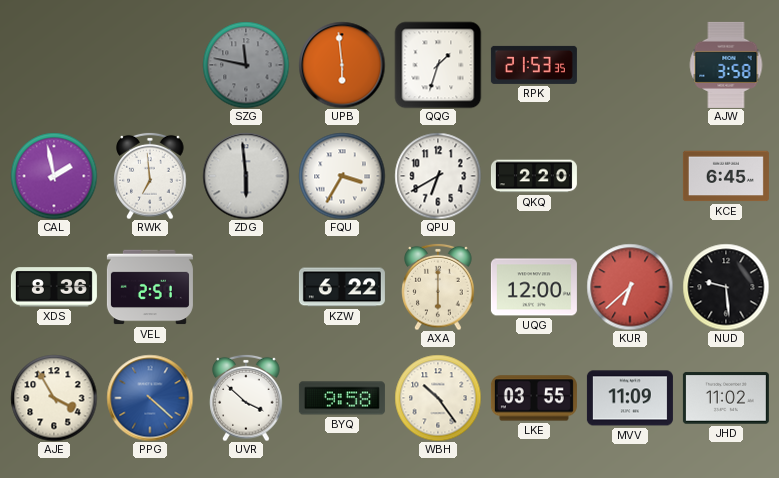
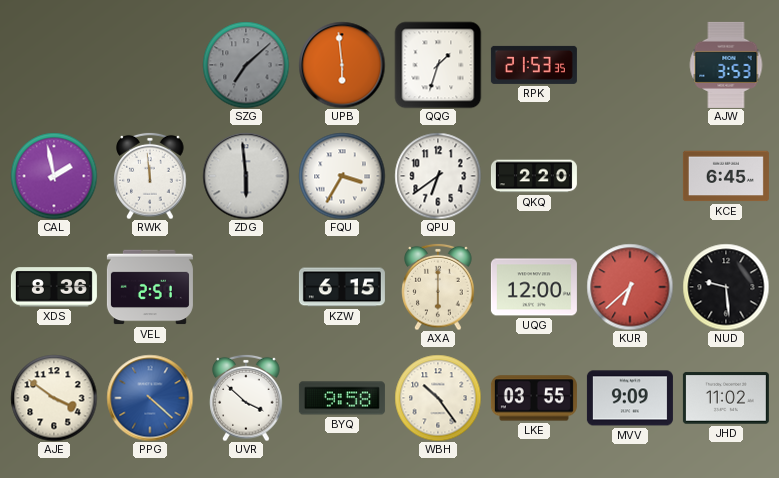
SZG: 11:47 -> 7:08
AJW: 3:58 -> 3:53
RWK: 6:59 -> 11:59
QPU: 6:40 -> 6:39
KZW: 6:22 -> 6:15
AJE: 3:55 -> 3:51
MVV: 11:09 -> 9:09
